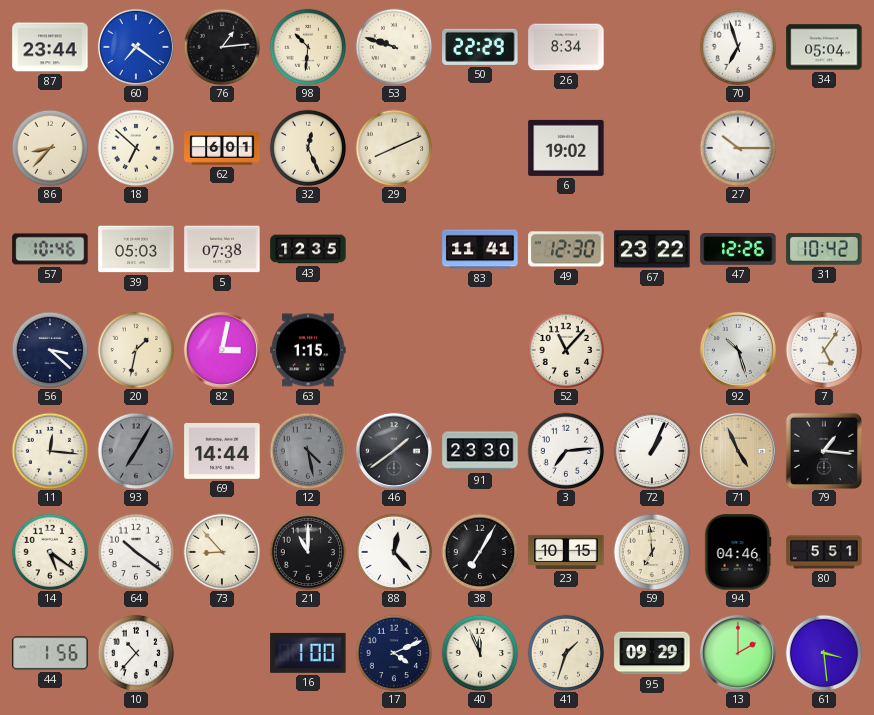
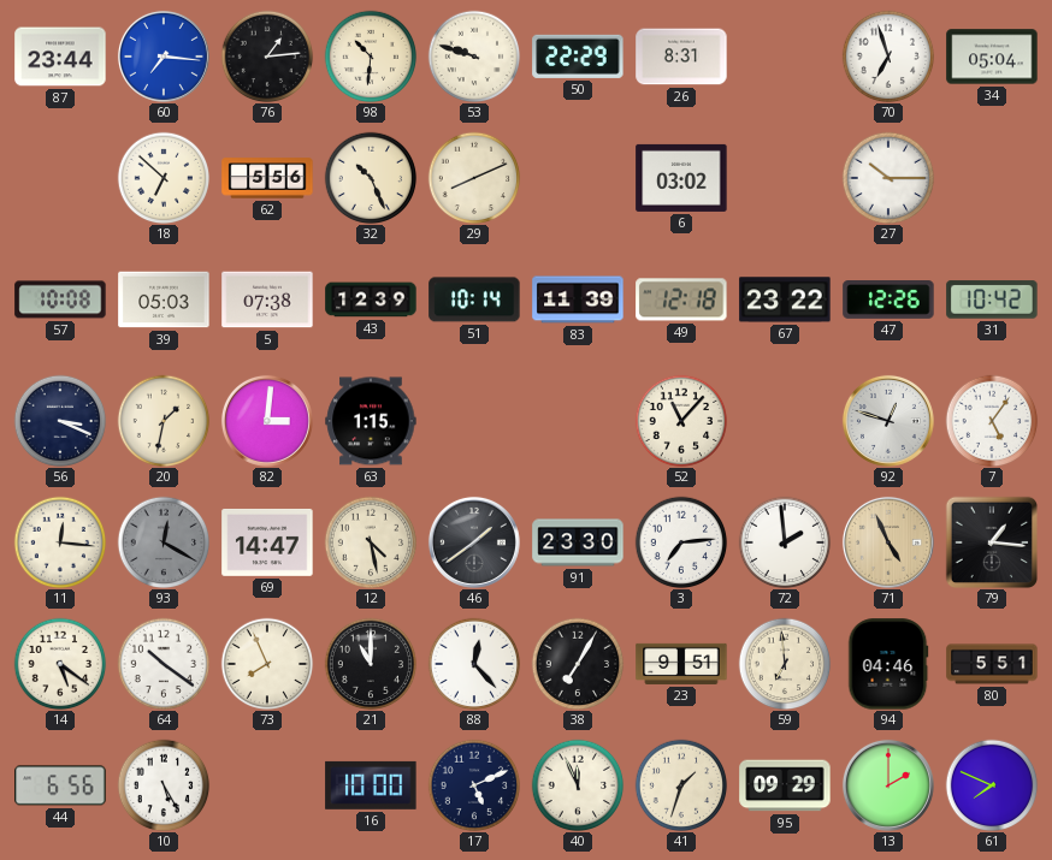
60: 7:21 -> 7:16
26: 8:34 -> 8:31
86: 8:37 -> none
62: 6:01 -> 5:56
32: 12:26 -> 10:26
6: 19:02 -> 03:02
57: 10:46 -> 10:08
43: 12:35 -> 12:39
51: none -> 10:14
83: 11:41 -> 11:39
49: 12:30 -> 12:18
56: 3:22 -> 3:19
82: 3:02 -> 3:01
92: 10:27 -> 12:48
93: 7:05 -> 12:20
69: 14:44 -> 14:47
12 dial: grey -> cream
72: 1:04 -> 1:59
73: 8:53 -> 7:56
23: 10:15 -> 9:51
44: 1:56 -> 6:56
10: 10:37 -> 5:25
16: 1:00 -> 10:00
17: 4:11 -> 5:11
61: 3:29 -> 7:49
